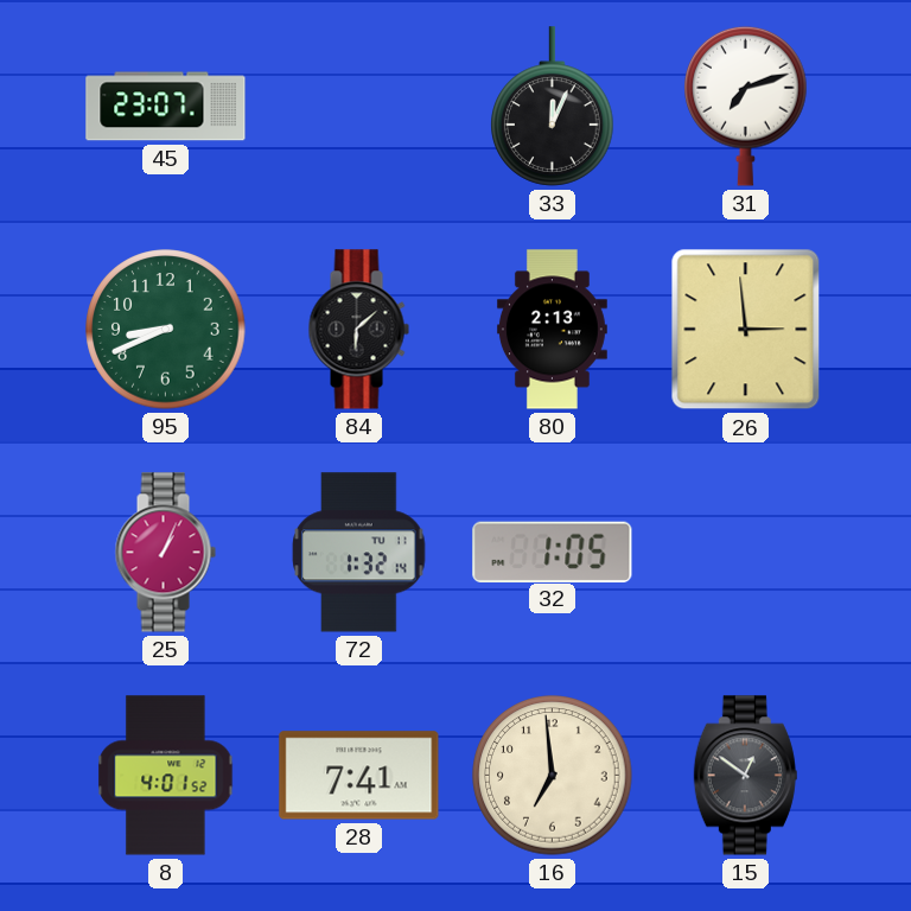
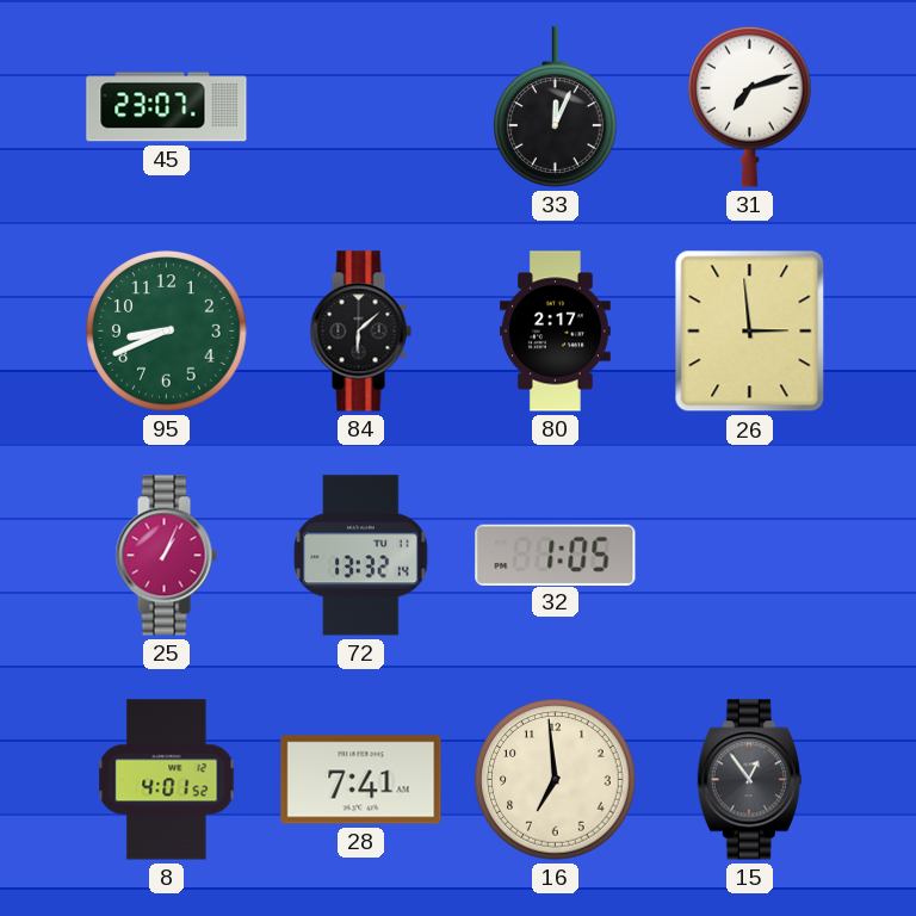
80: 2:13 -> 2:17
72: 1:32 -> 13:32
15: 12:51 -> 12:54
